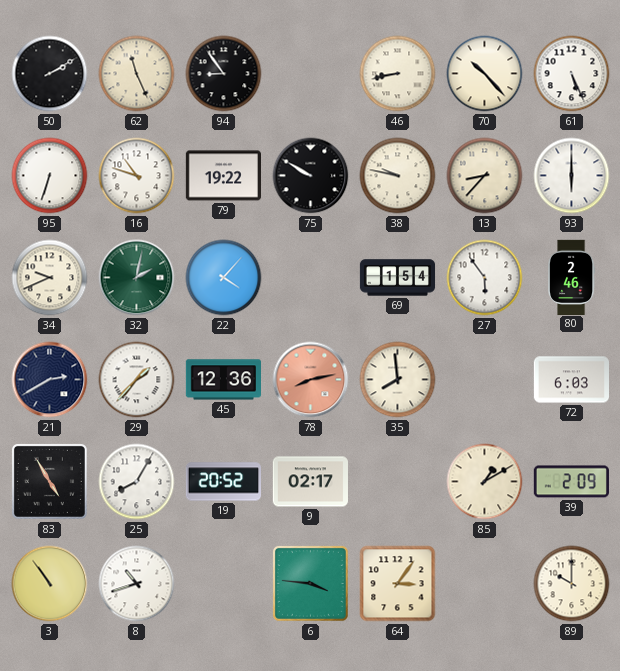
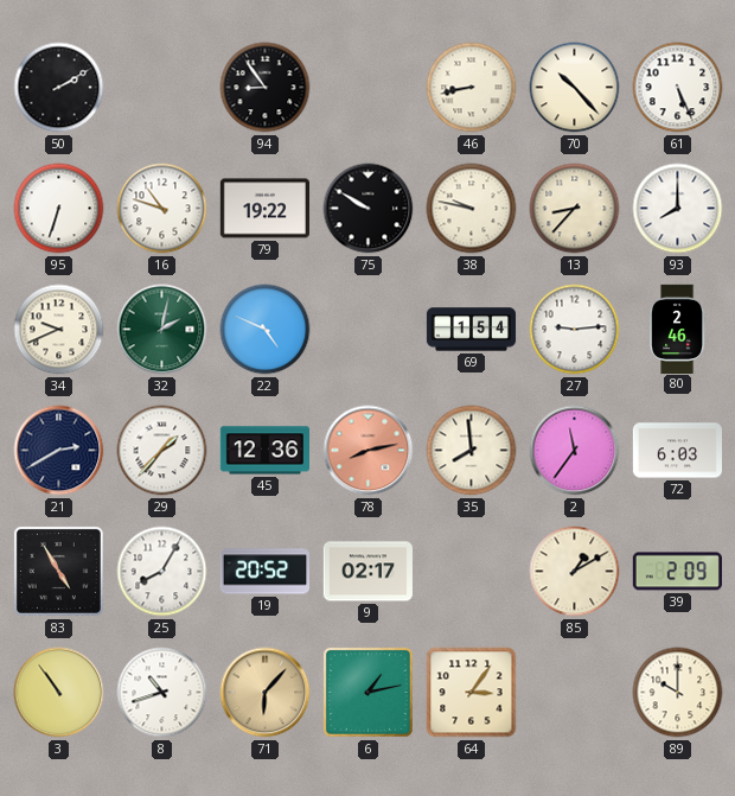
62: 11:26 -> none
93: 6:00 -> 8:00
22: 4:07 -> 4:49
27: 5:54 -> 9:14
2: none -> 11:36
71: none -> 6:07
6: 3:46 -> 1:13
